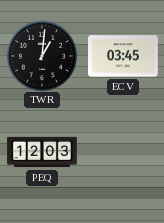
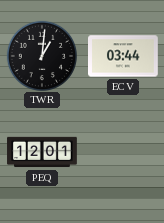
ECV: 03:45 -> 03:44
PEQ: 12:03 -> 12:01
